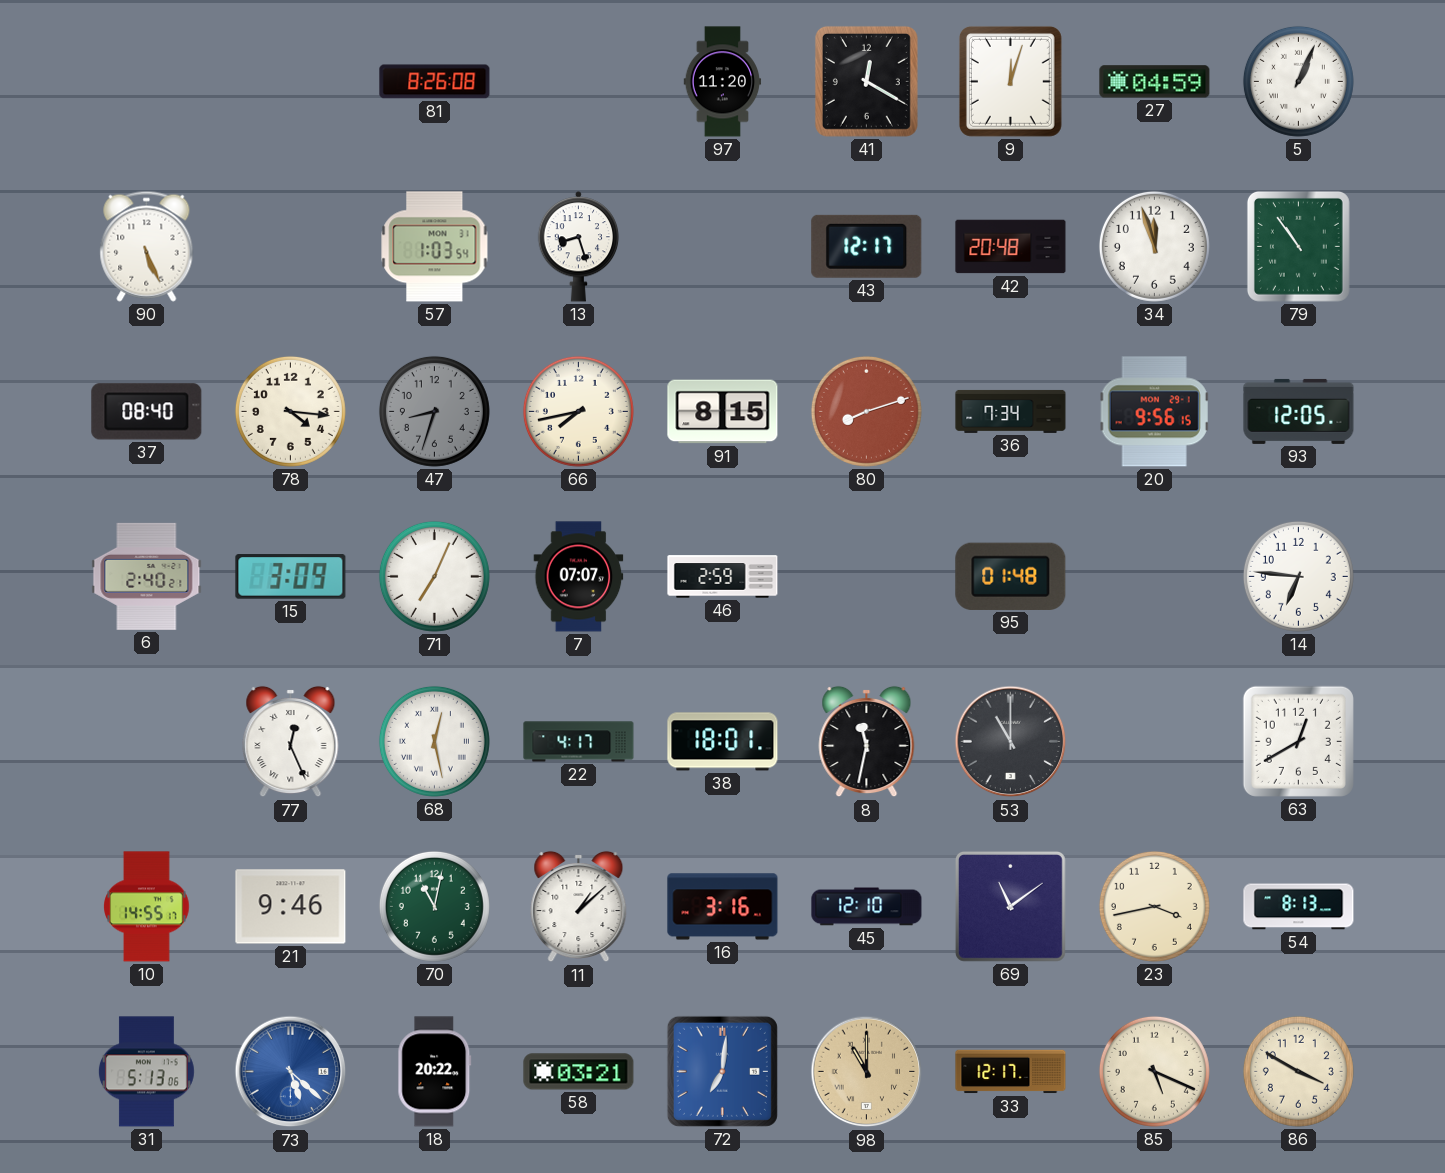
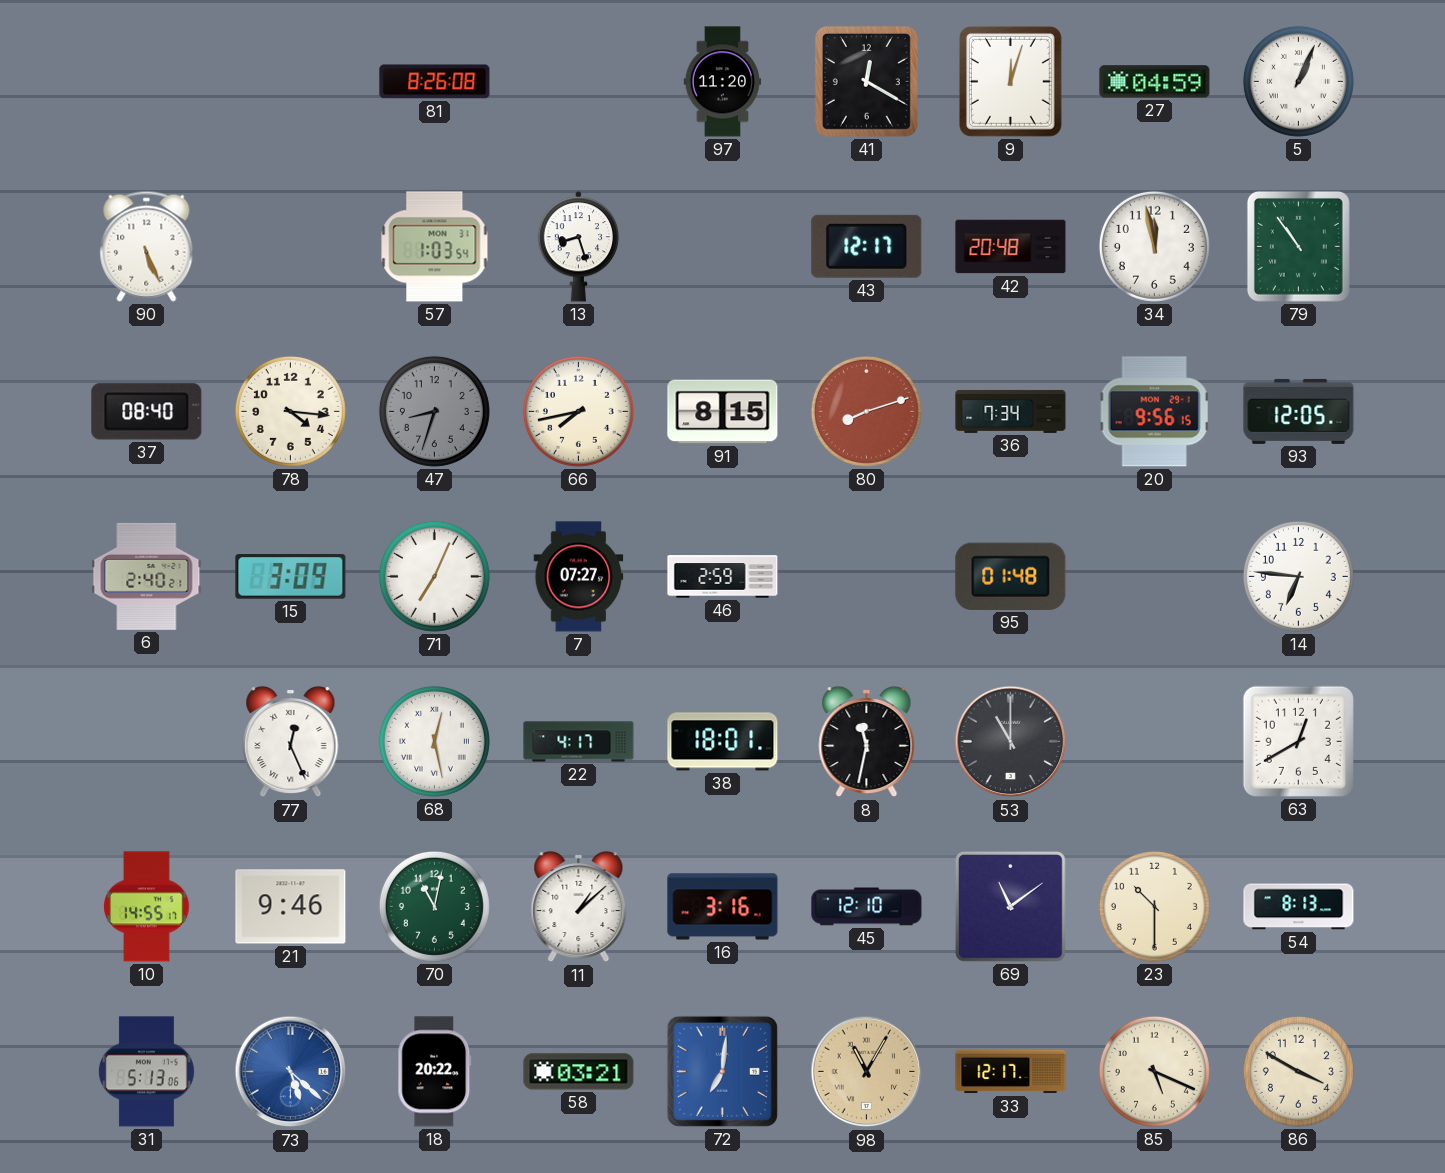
34: 11:57 -> 11:58
7: 07:07 -> 07:27
23: 3:43 -> 10:30
98: 11:00 -> 11:05
